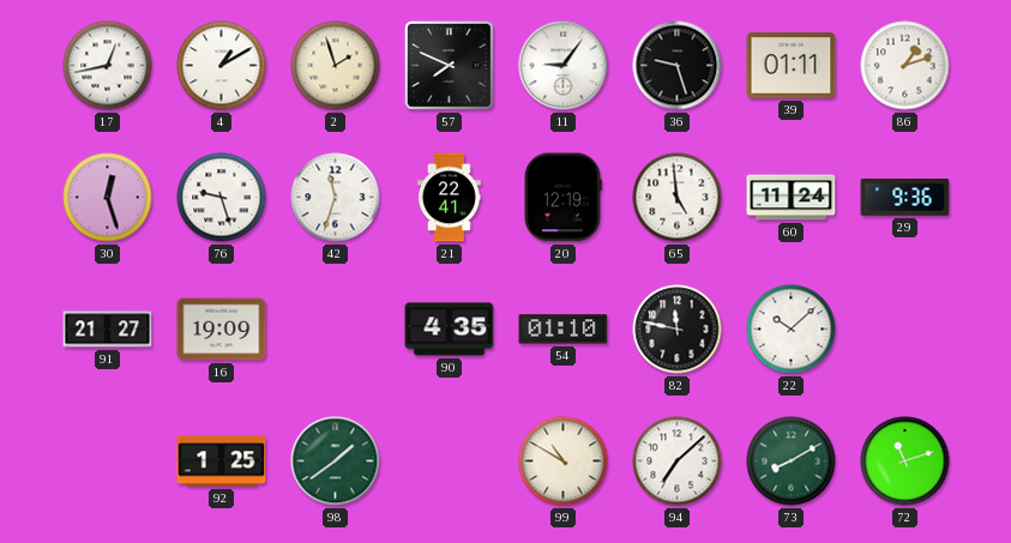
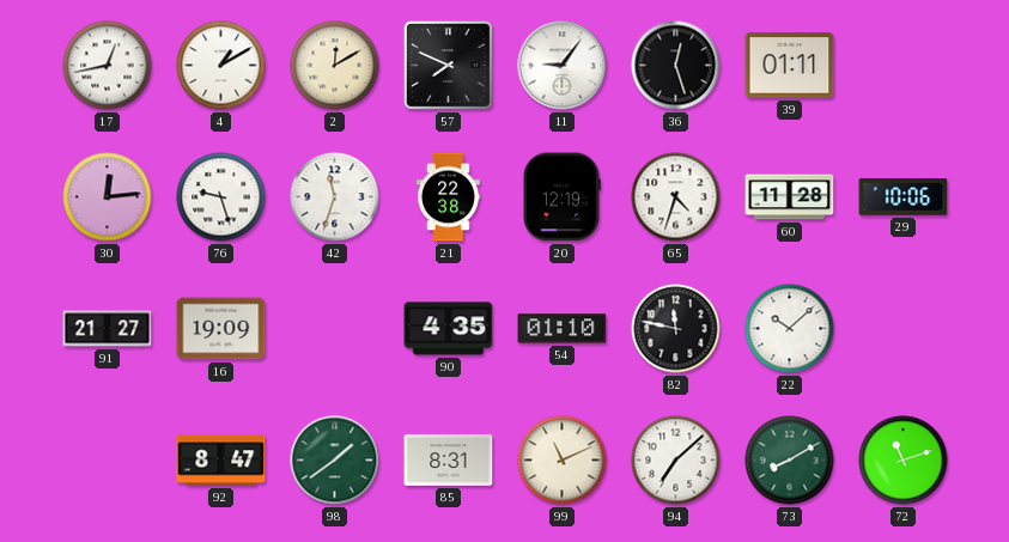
2: 1:57 -> 12:10
36: 9:27 -> 12:27
86: 1:12 -> none
30: 12:27 -> 12:14
21: 22:41 -> 22:38
65: 4:59 -> 4:33
60: 11:24 -> 11:28
29: 9:36 -> 10:06
92: 1:25 -> 8:47
85: none -> 8:31
99: 10:50 -> 11:11
